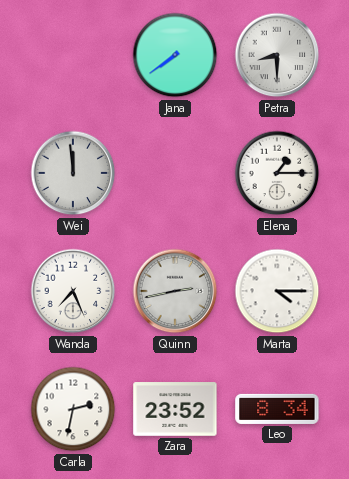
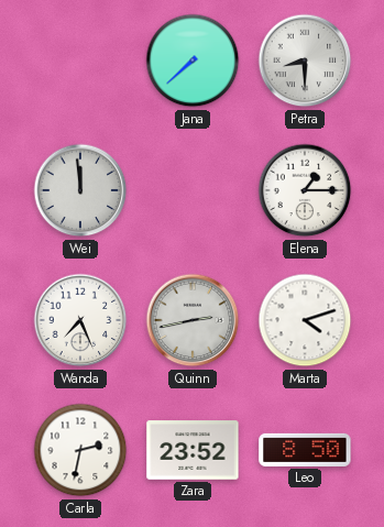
Jana: 7:39 -> 7:38
Marta: 4:15 -> 4:12
Leo: 8:34 -> 8:50
